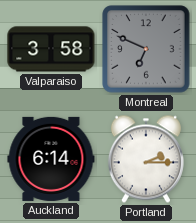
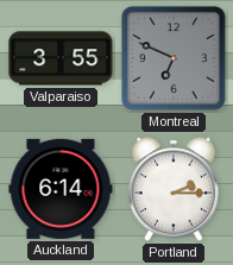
Valparaiso: 3:58 -> 3:55
